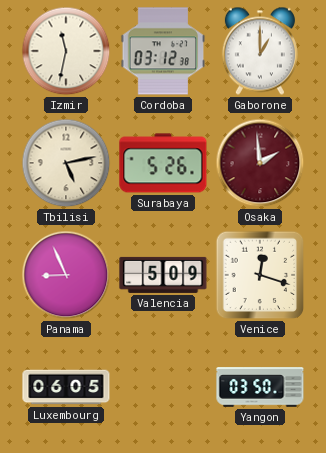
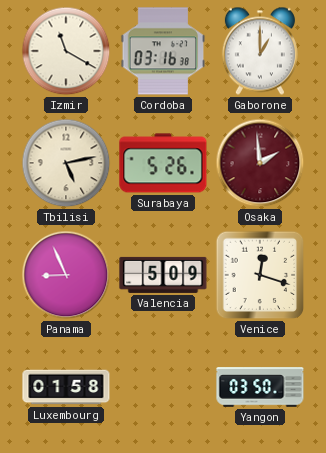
Izmir: 11:32 -> 11:20
Cordoba: 03:12 -> 03:16
Luxembourg: 06:05 -> 01:58
